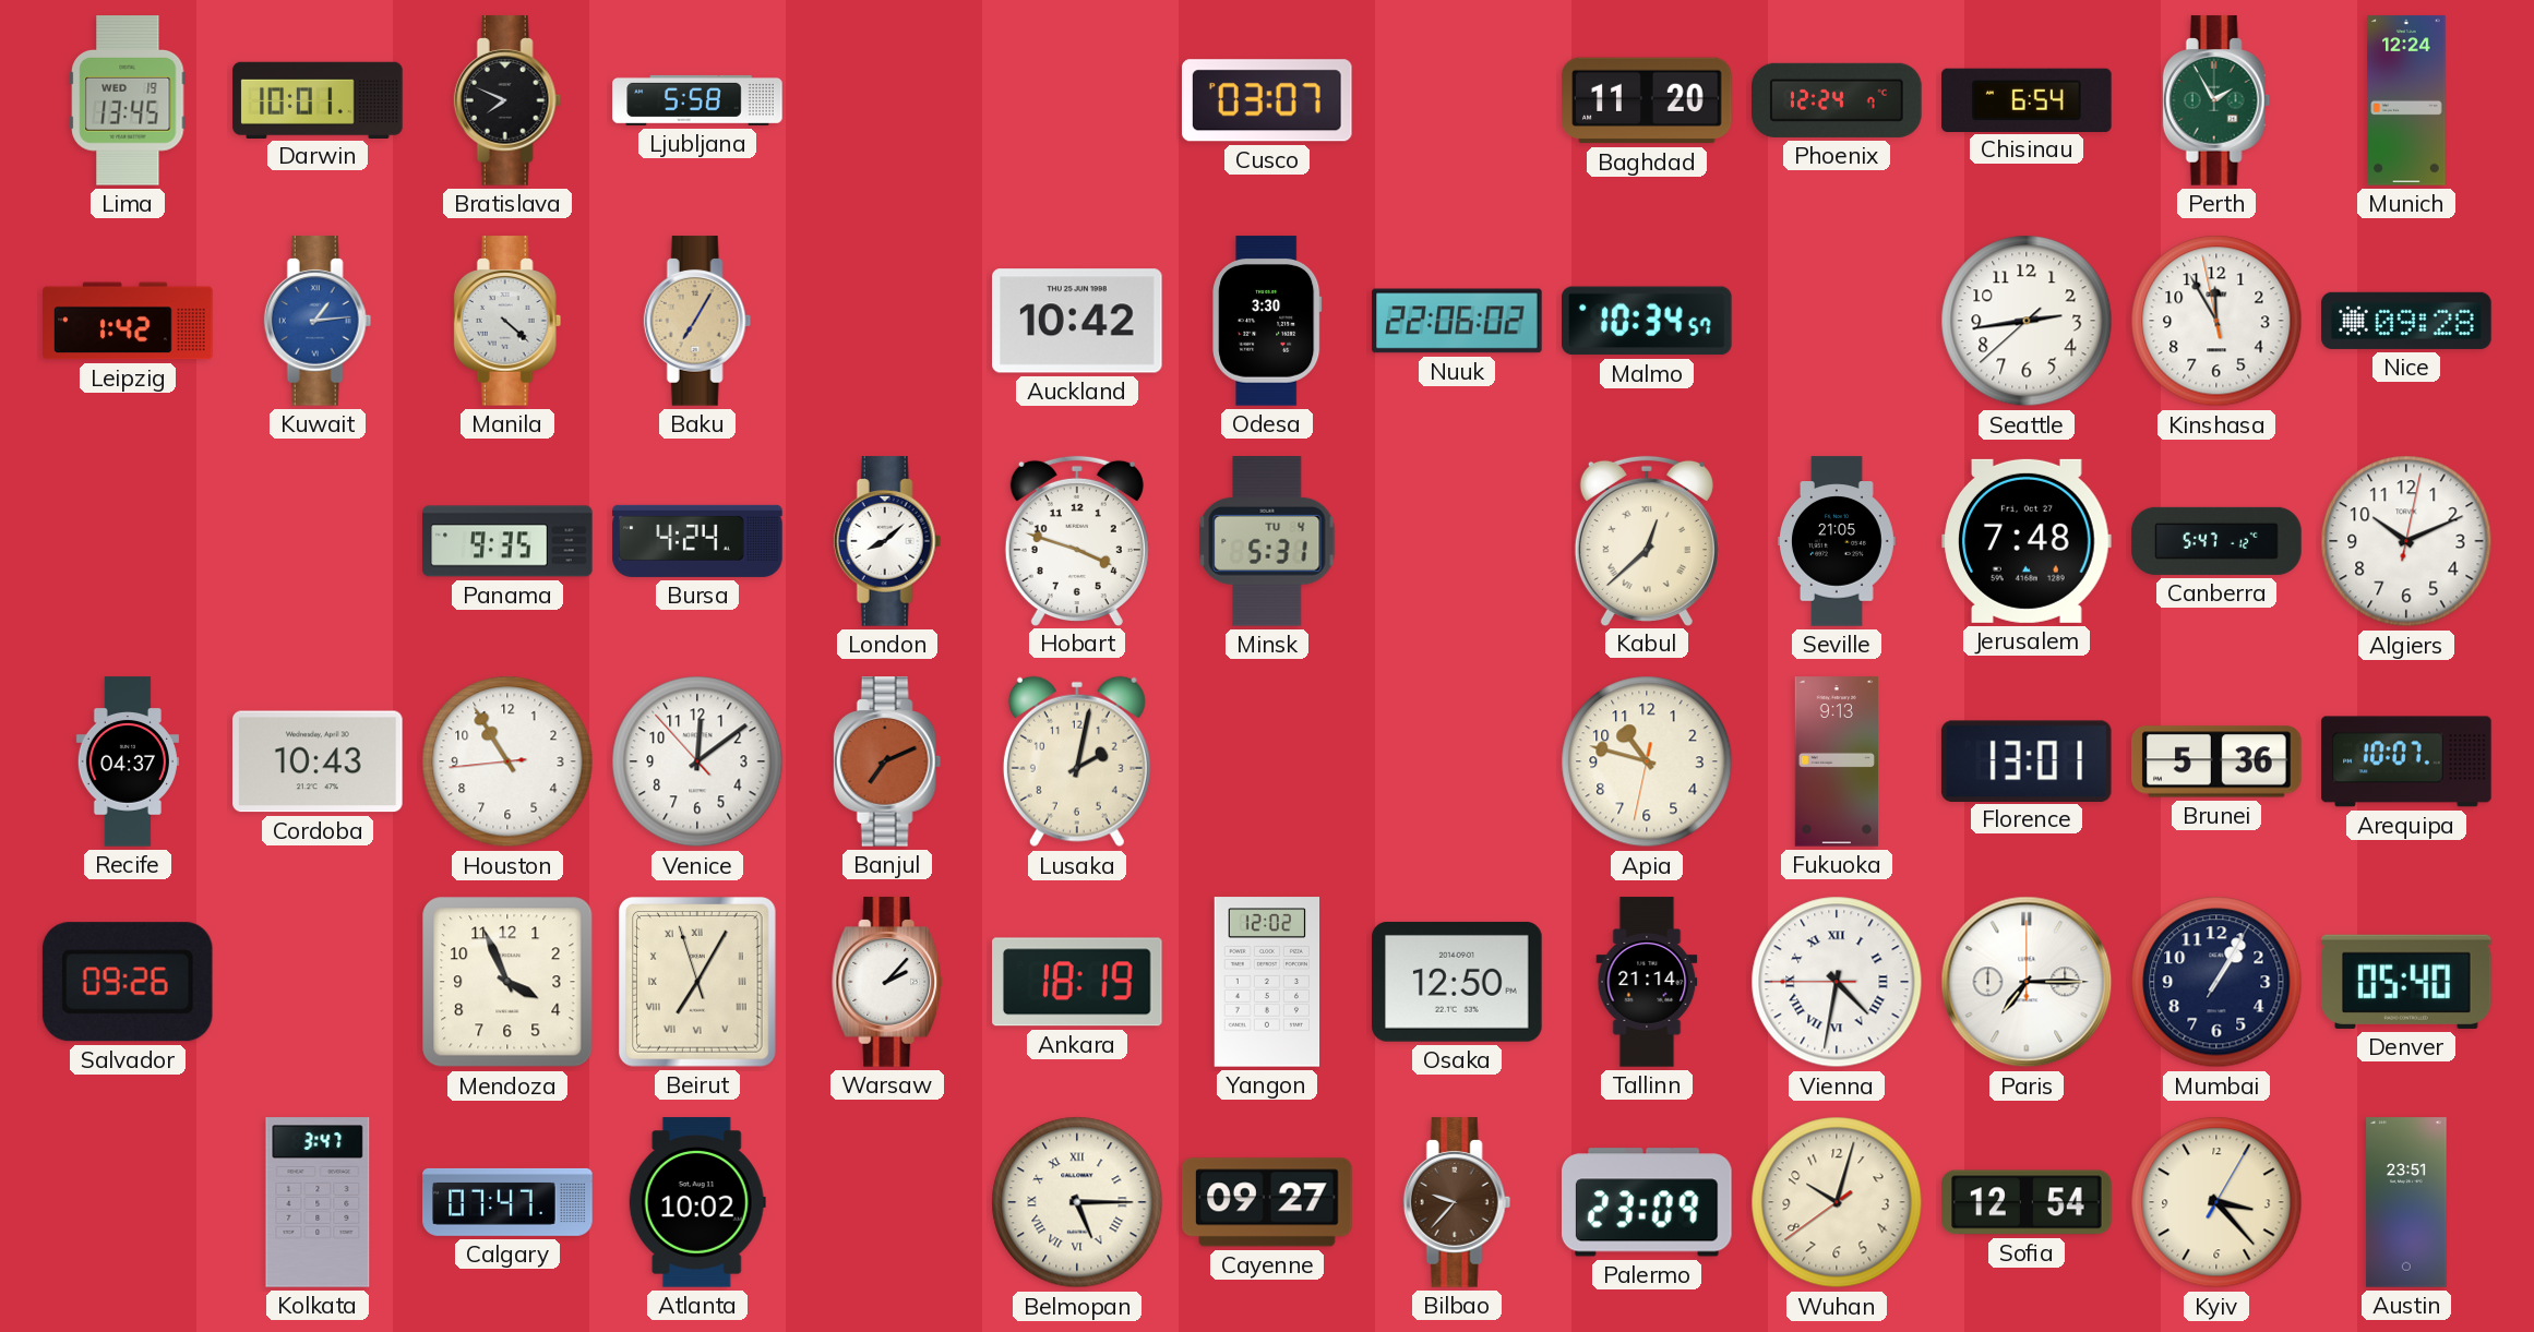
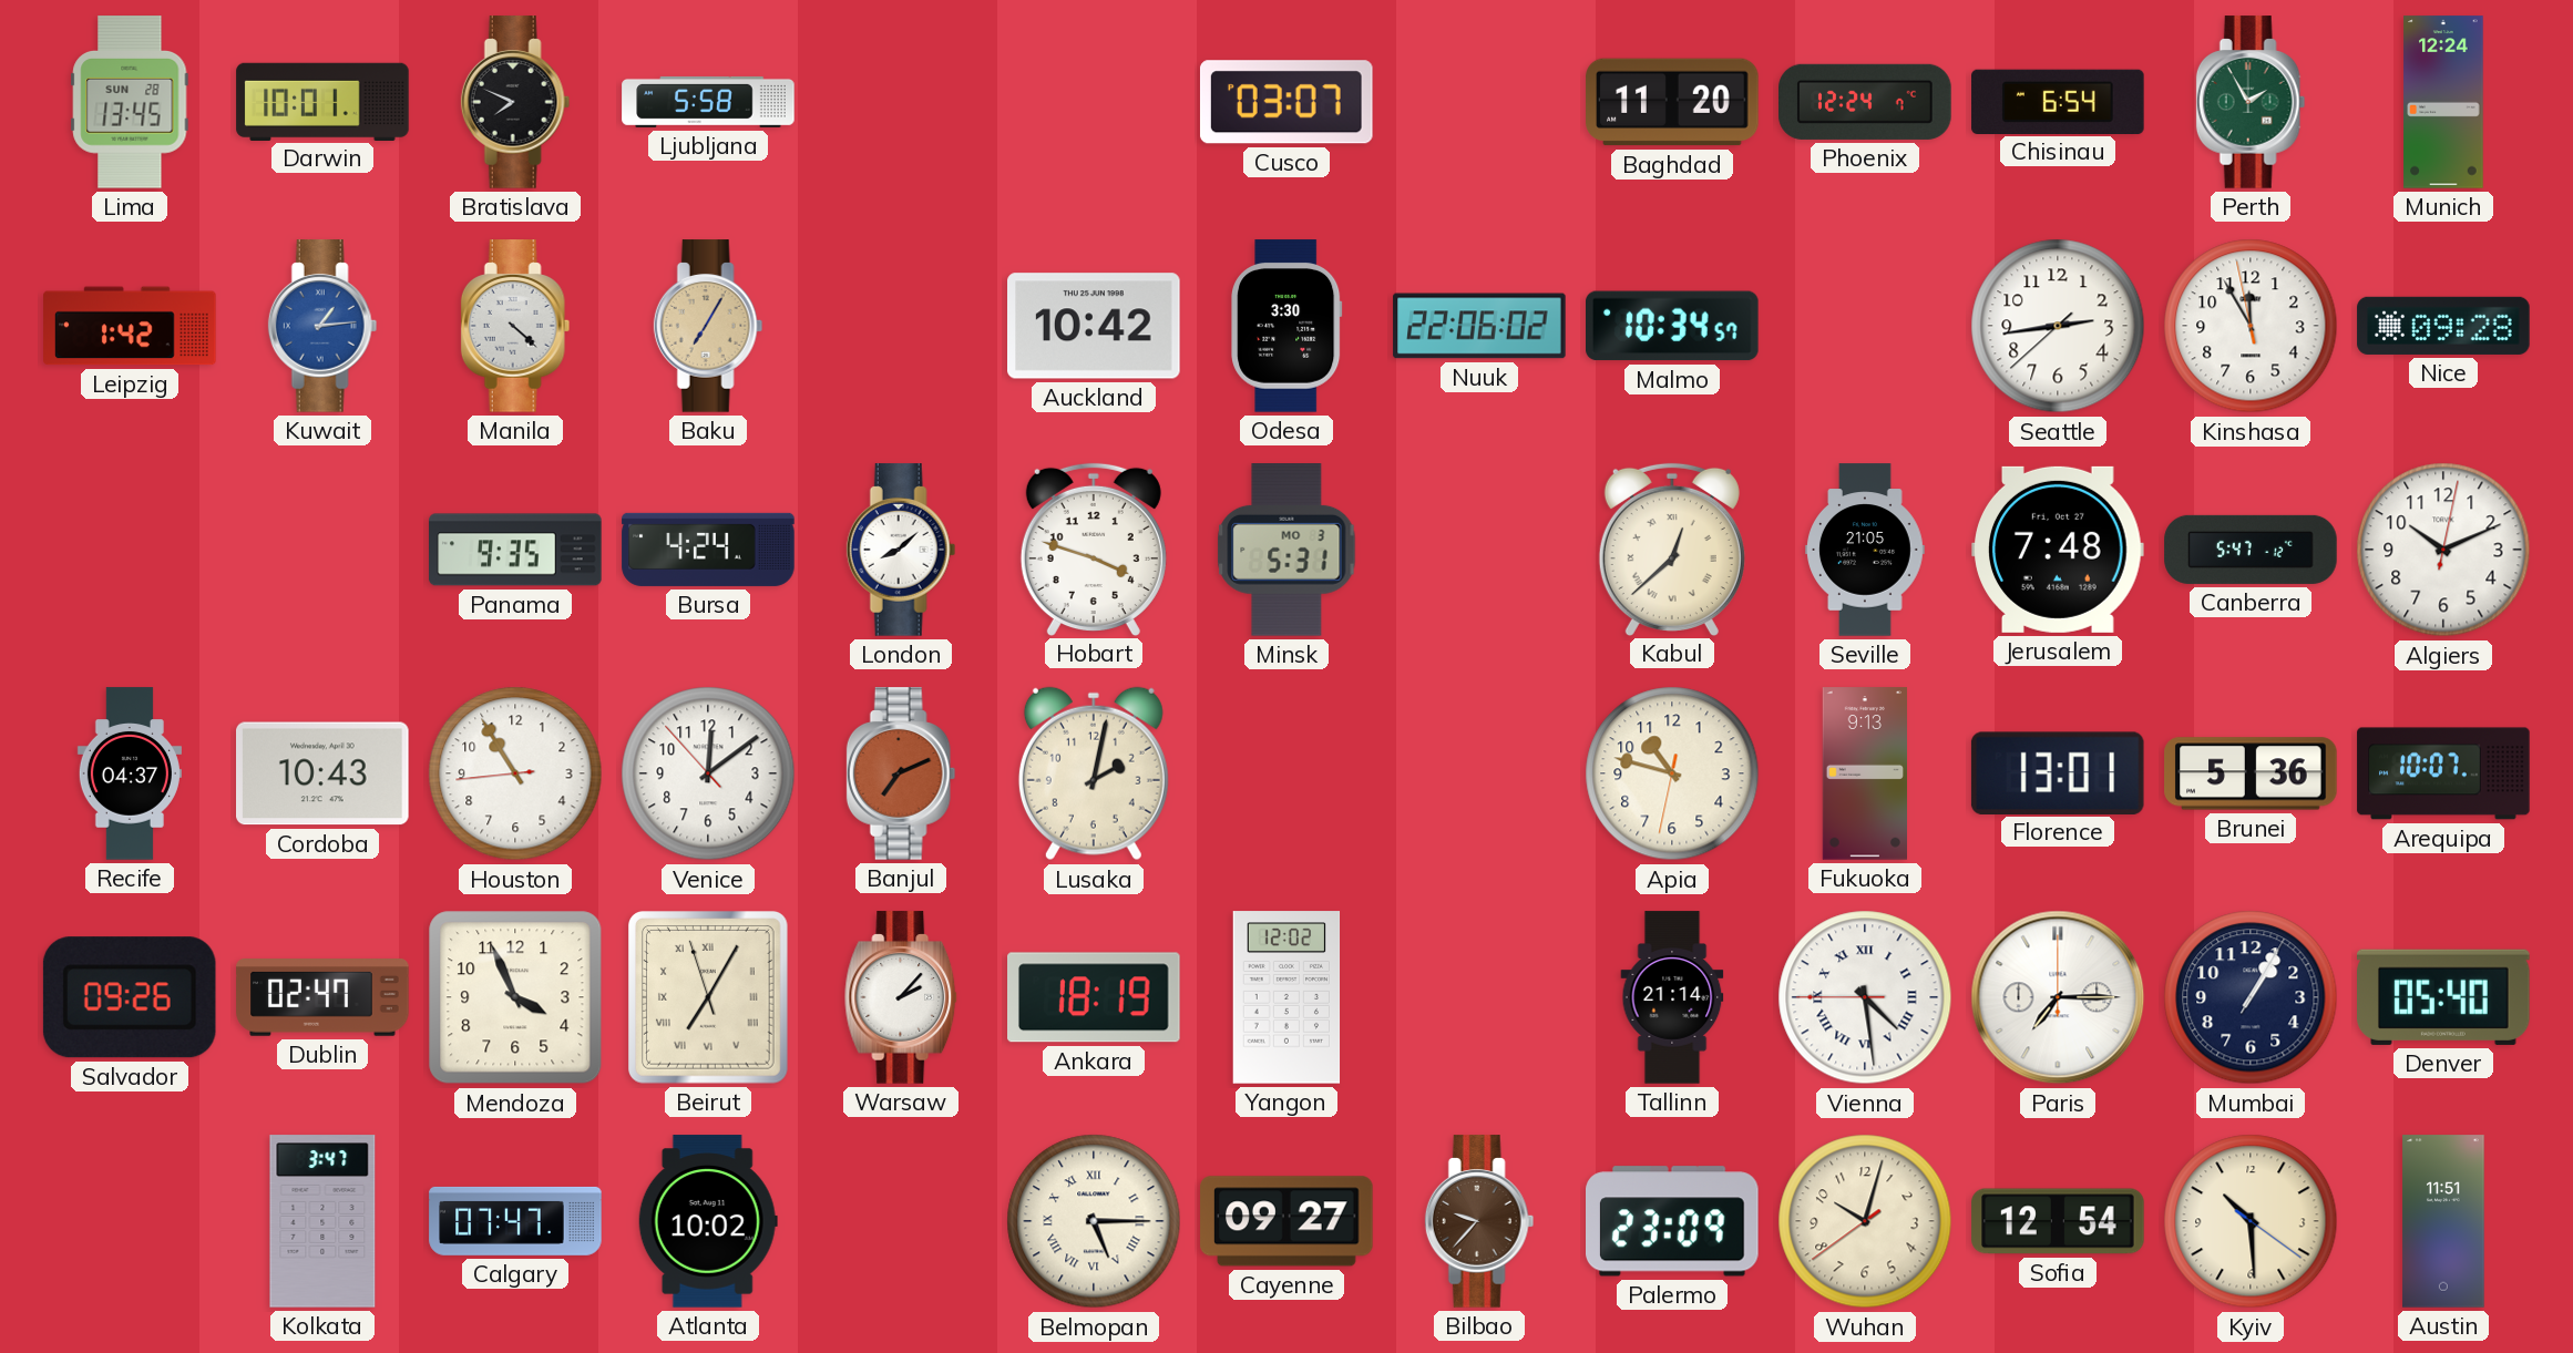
Lima date: WED 19 -> SUN 28
Minsk date: TU 4 -> MO 3
Dublin: none -> 02:47
Osaka: 12:50 -> none
Vienna: 4:31 -> 4:28
Kyiv: 3:23 -> 10:29
Austin: 23:51 -> 11:51
